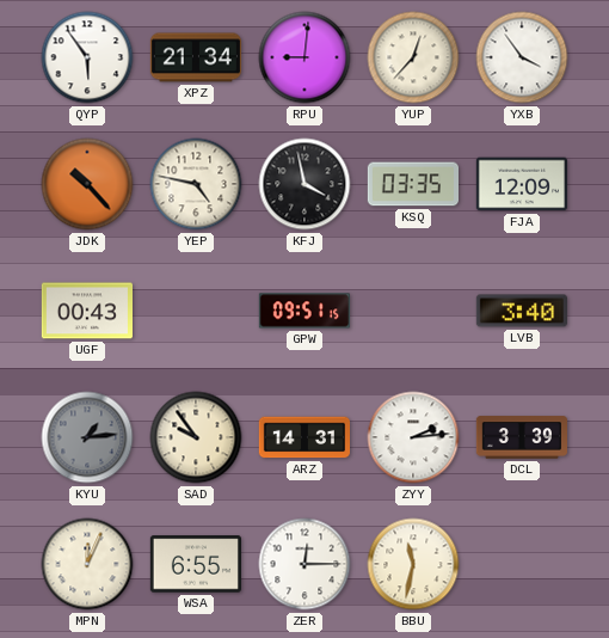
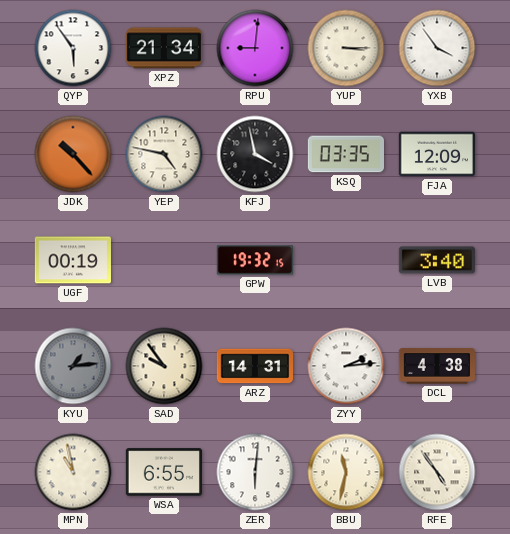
YUP: 12:37 -> 3:15
UGF: 00:43 -> 00:19
GPW: 09:51 -> 19:32
DCL: 3:39 -> 4:38
MPN: 12:04 -> 10:58
ZER: 12:15 -> 6:01
RFE: none -> 4:54
